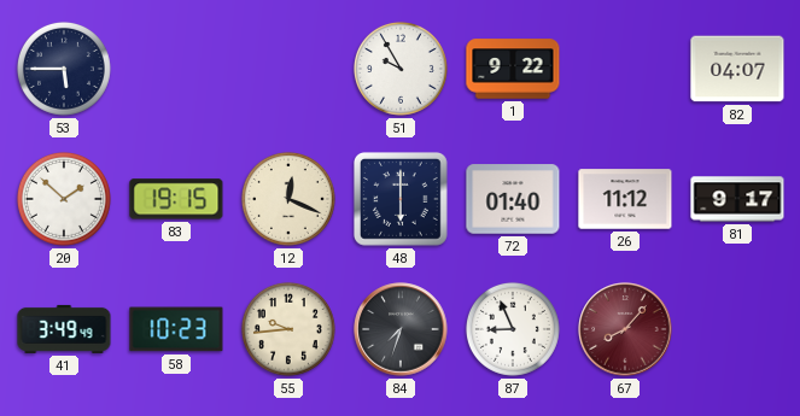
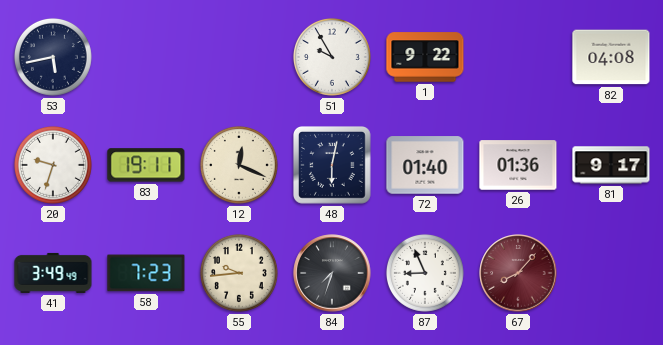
53: 5:45 -> 5:43
82: 04:07 -> 04:08
20: 1:52 -> 9:33
83: 19:15 -> 19:11
48: 6:00 -> 6:02
26: 11:12 -> 01:36
58: 10:23 -> 7:23
